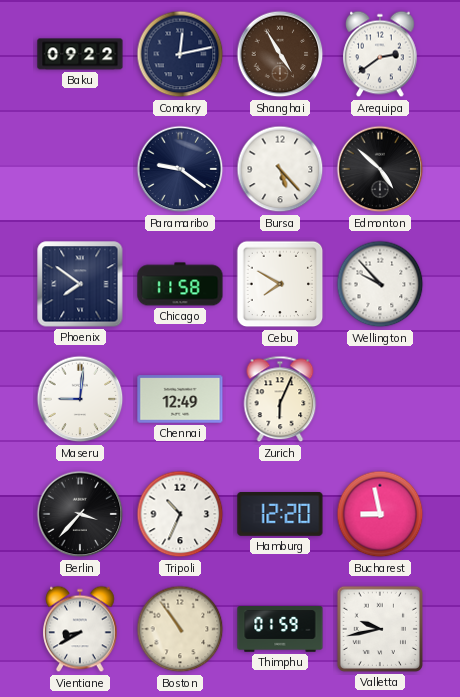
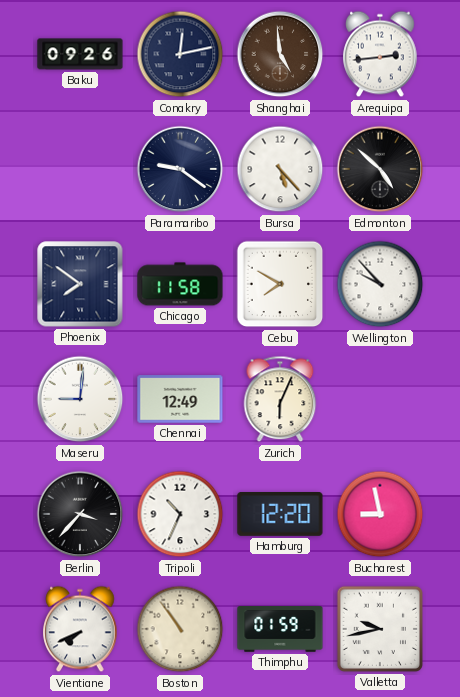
Baku: 09:22 -> 09:26
Shanghai: 4:55 -> 4:59
Arequipa: 2:39 -> 2:44
Vientiane: 8:40 -> 7:41
